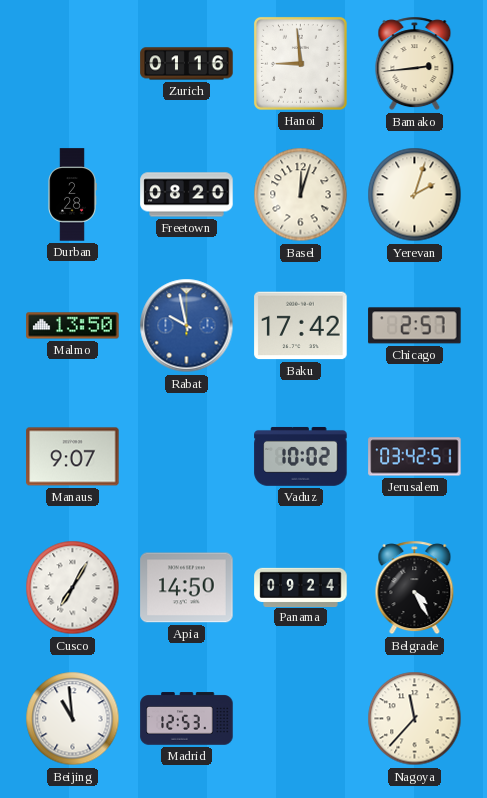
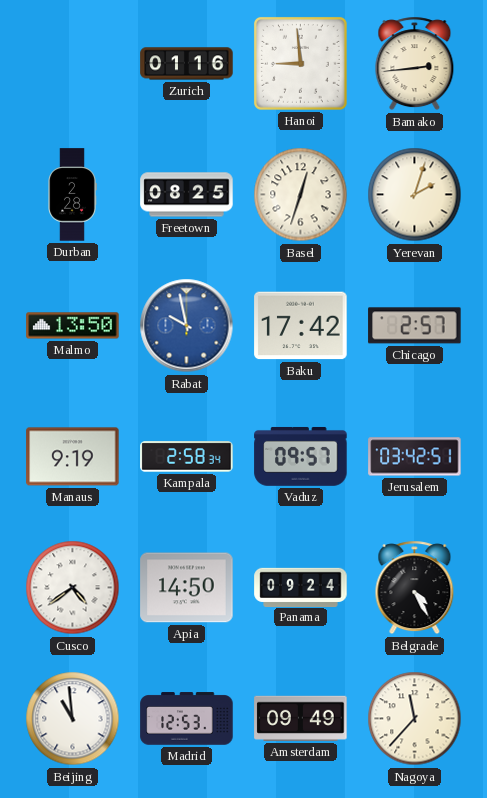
Freetown: 08:20 -> 08:25
Basel: 12:03 -> 12:33
Manaus: 9:07 -> 9:19
Kampala: none -> 2:58
Vaduz: 10:02 -> 09:57
Cusco: 7:05 -> 4:39
Amsterdam: none -> 09:49
